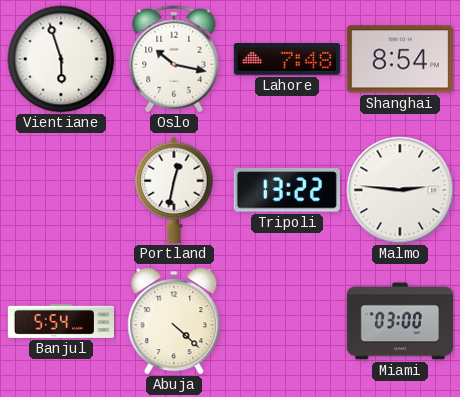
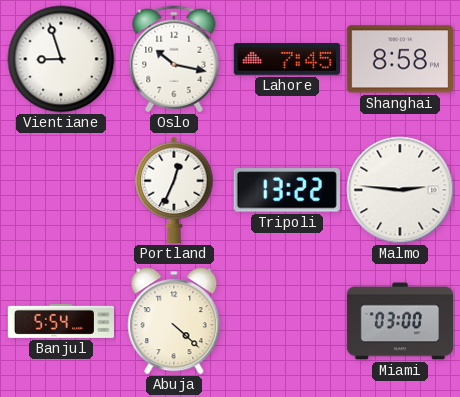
Vientiane: 5:57 -> 8:57
Lahore: 7:48 -> 7:45
Shanghai: 8:54 -> 8:58
Portland: 12:32 -> 12:34
